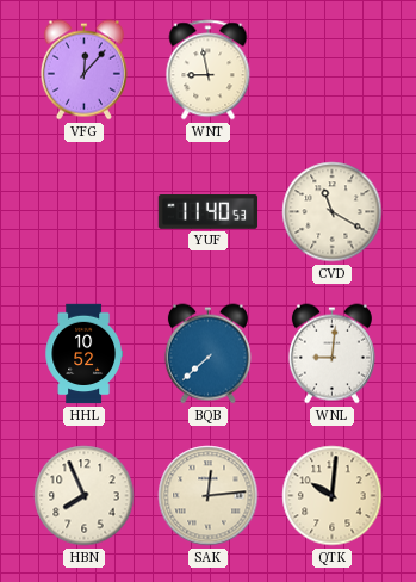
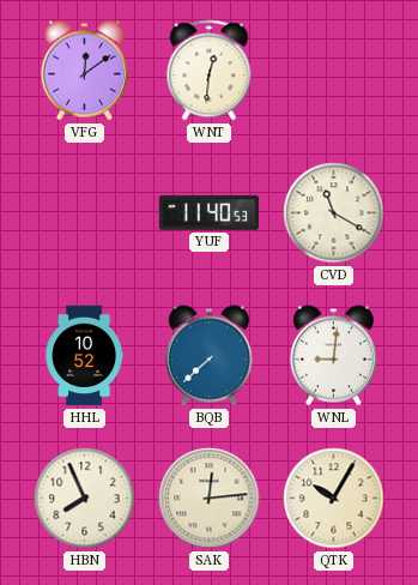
VFG: 12:07 -> 12:09
WNT: 8:58 -> 12:31
QTK: 10:01 -> 10:05
